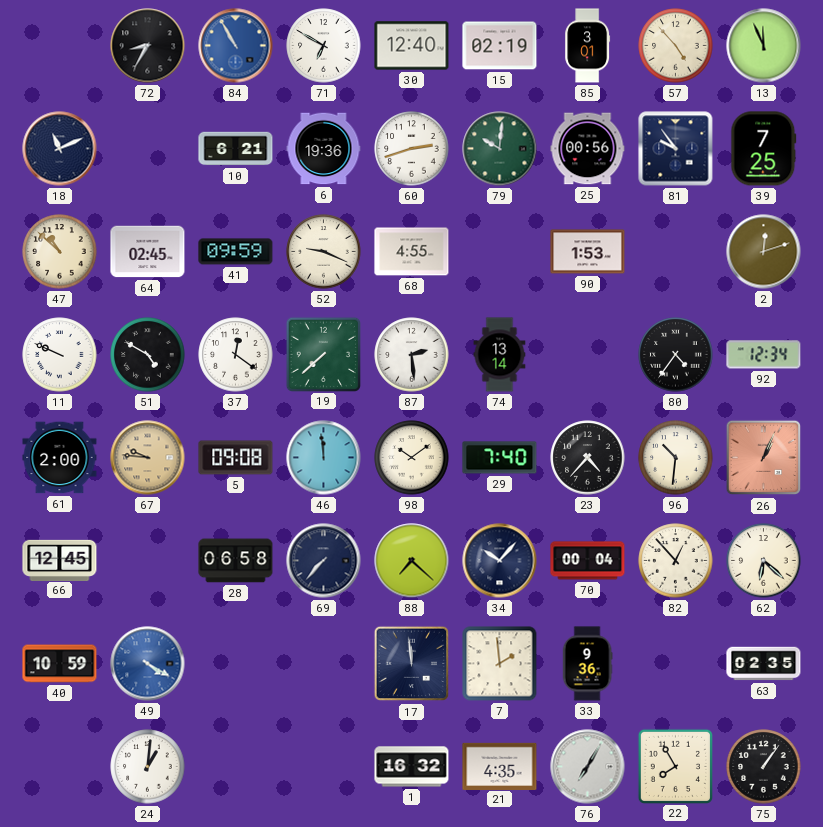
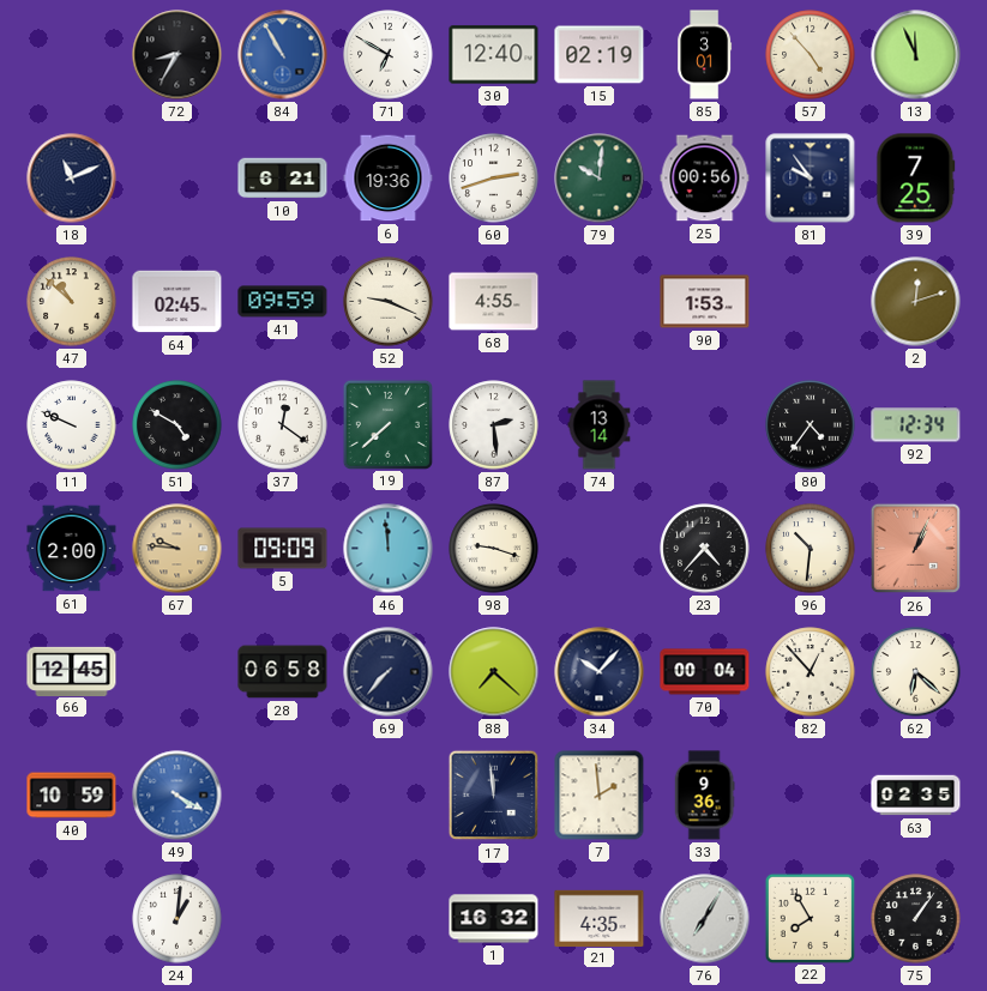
5: 09:08 -> 09:09
98: 10:09 -> 9:18
29: 7:40 -> none
